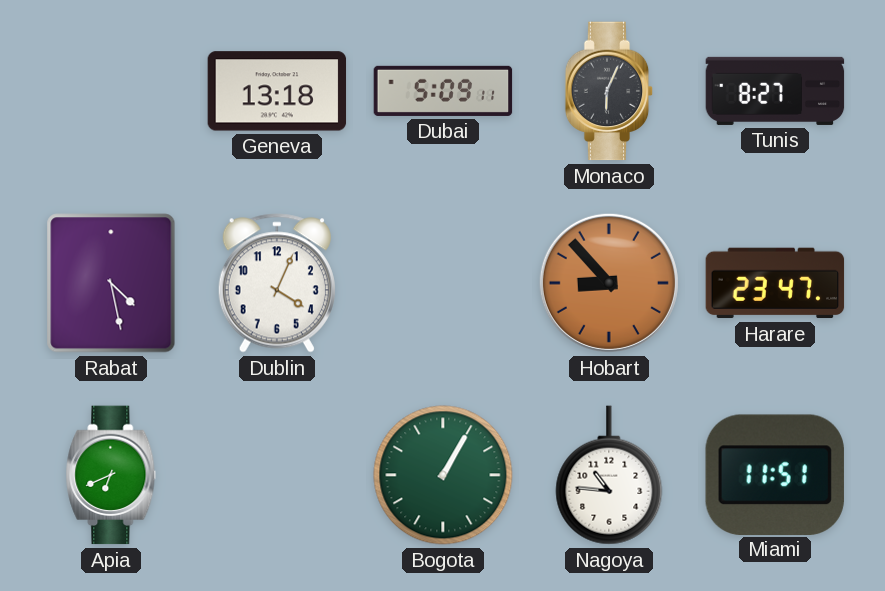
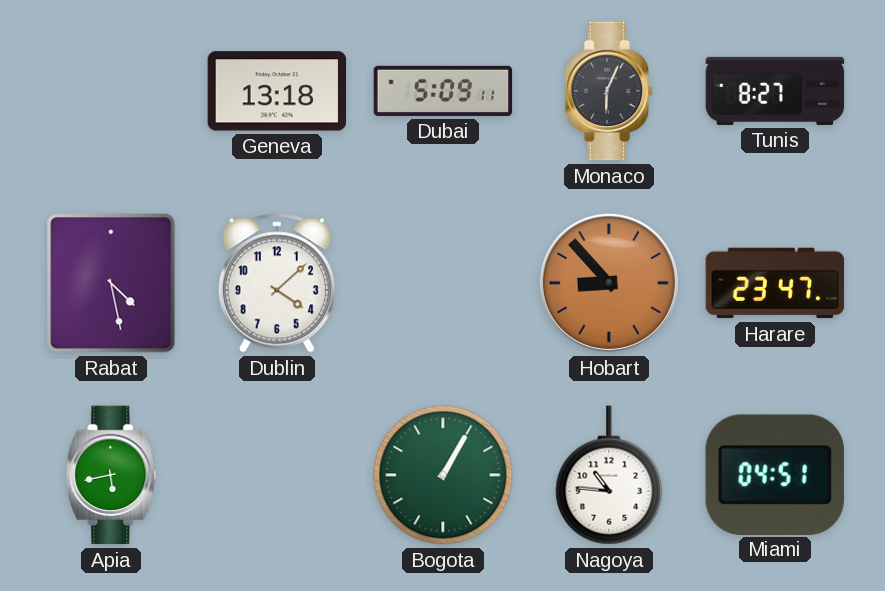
Dublin: 4:04 -> 4:08
Apia: 6:41 -> 5:43
Miami: 11:51 -> 04:51
